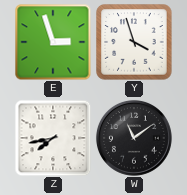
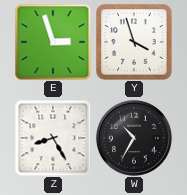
Z: 7:43 -> 8:25
W: 11:09 -> 10:35
